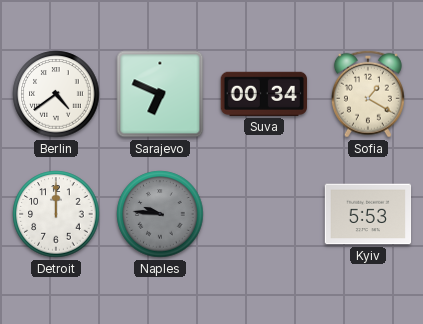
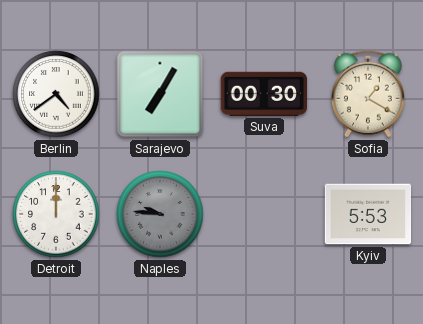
Sarajevo: 6:49 -> 7:05
Suva: 00:34 -> 00:30
